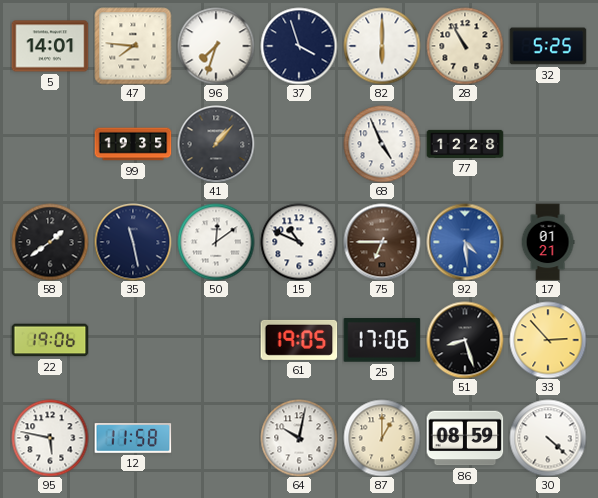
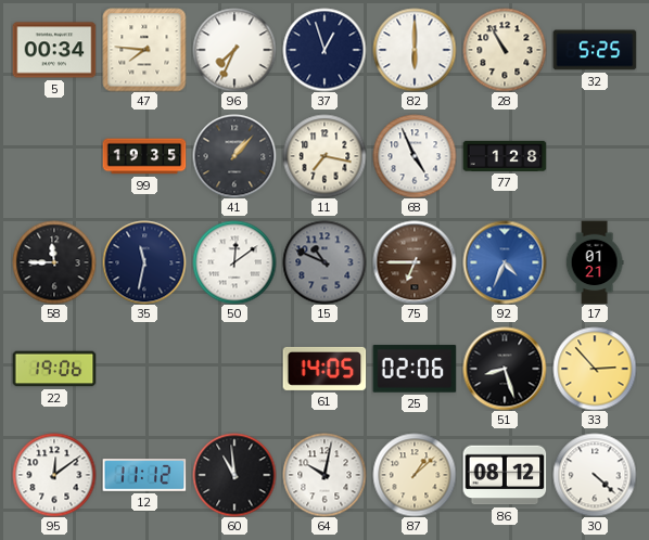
5: 14:01 -> 00:34
96: 7:33 -> 7:34
37: 3:57 -> 12:57
11: none -> 7:17
77: 12:28 -> 1:28
58: 1:39 -> 11:45
35: 11:28 -> 11:32
15 dial: white -> grey
92: 4:29 -> 4:34
61: 19:05 -> 14:05
25: 17:06 -> 02:06
95: 5:47 -> 12:09
12: 11:58 -> 11:12
60: none -> 10:59
87: 1:00 -> 1:08
86: 08:59 -> 08:12
